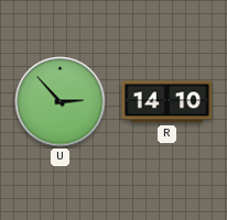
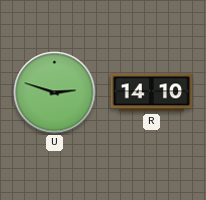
U: 2:53 -> 2:48
